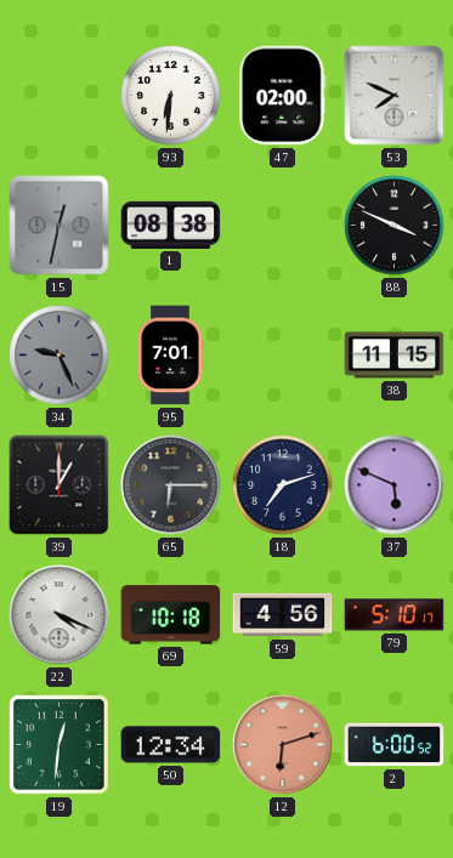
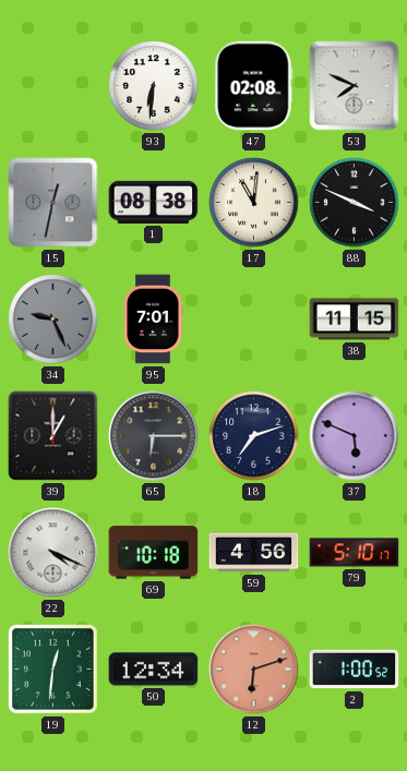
47: 02:00 -> 02:08
17: none -> 11:01
2: 6:00 -> 1:00
